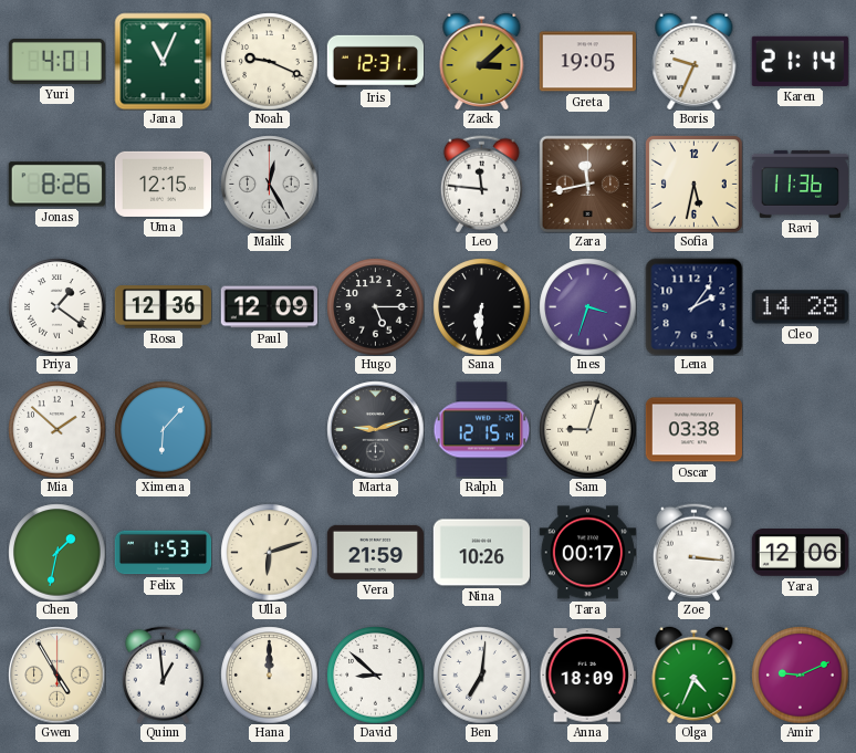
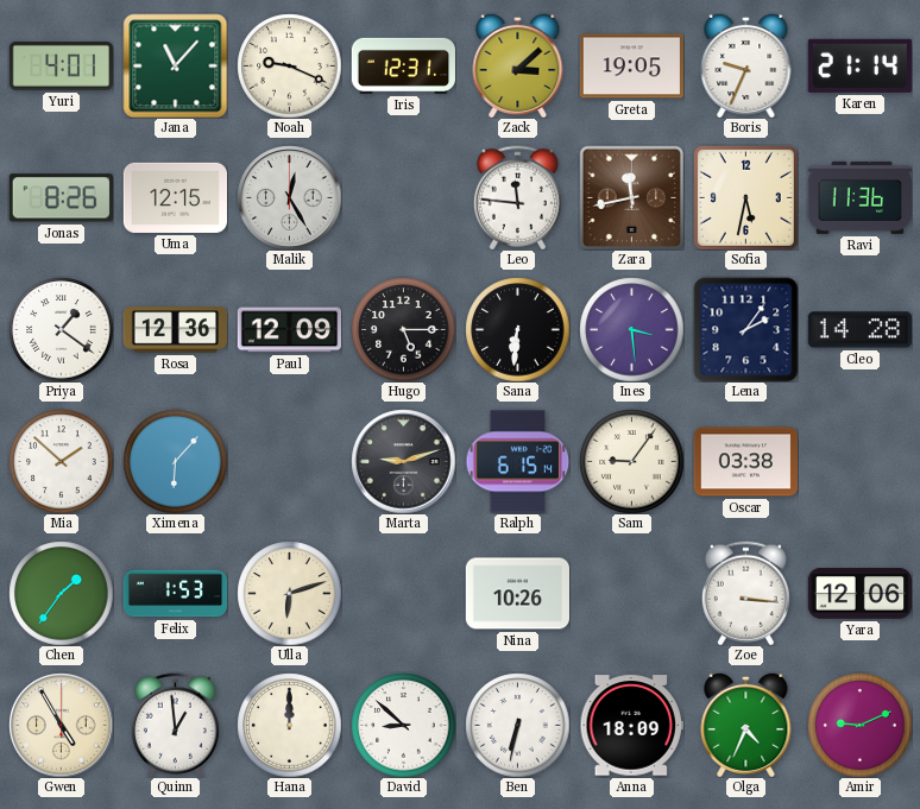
Jana: 11:04 -> 11:07
Ines: 3:33 -> 3:29
Ralph: 12:15 -> 6:15
Sam: 9:03 -> 9:06
Chen: 1:32 -> 1:36
Vera: 21:59 -> none
Tara: 00:17 -> none
Ben: 7:01 -> 6:32
